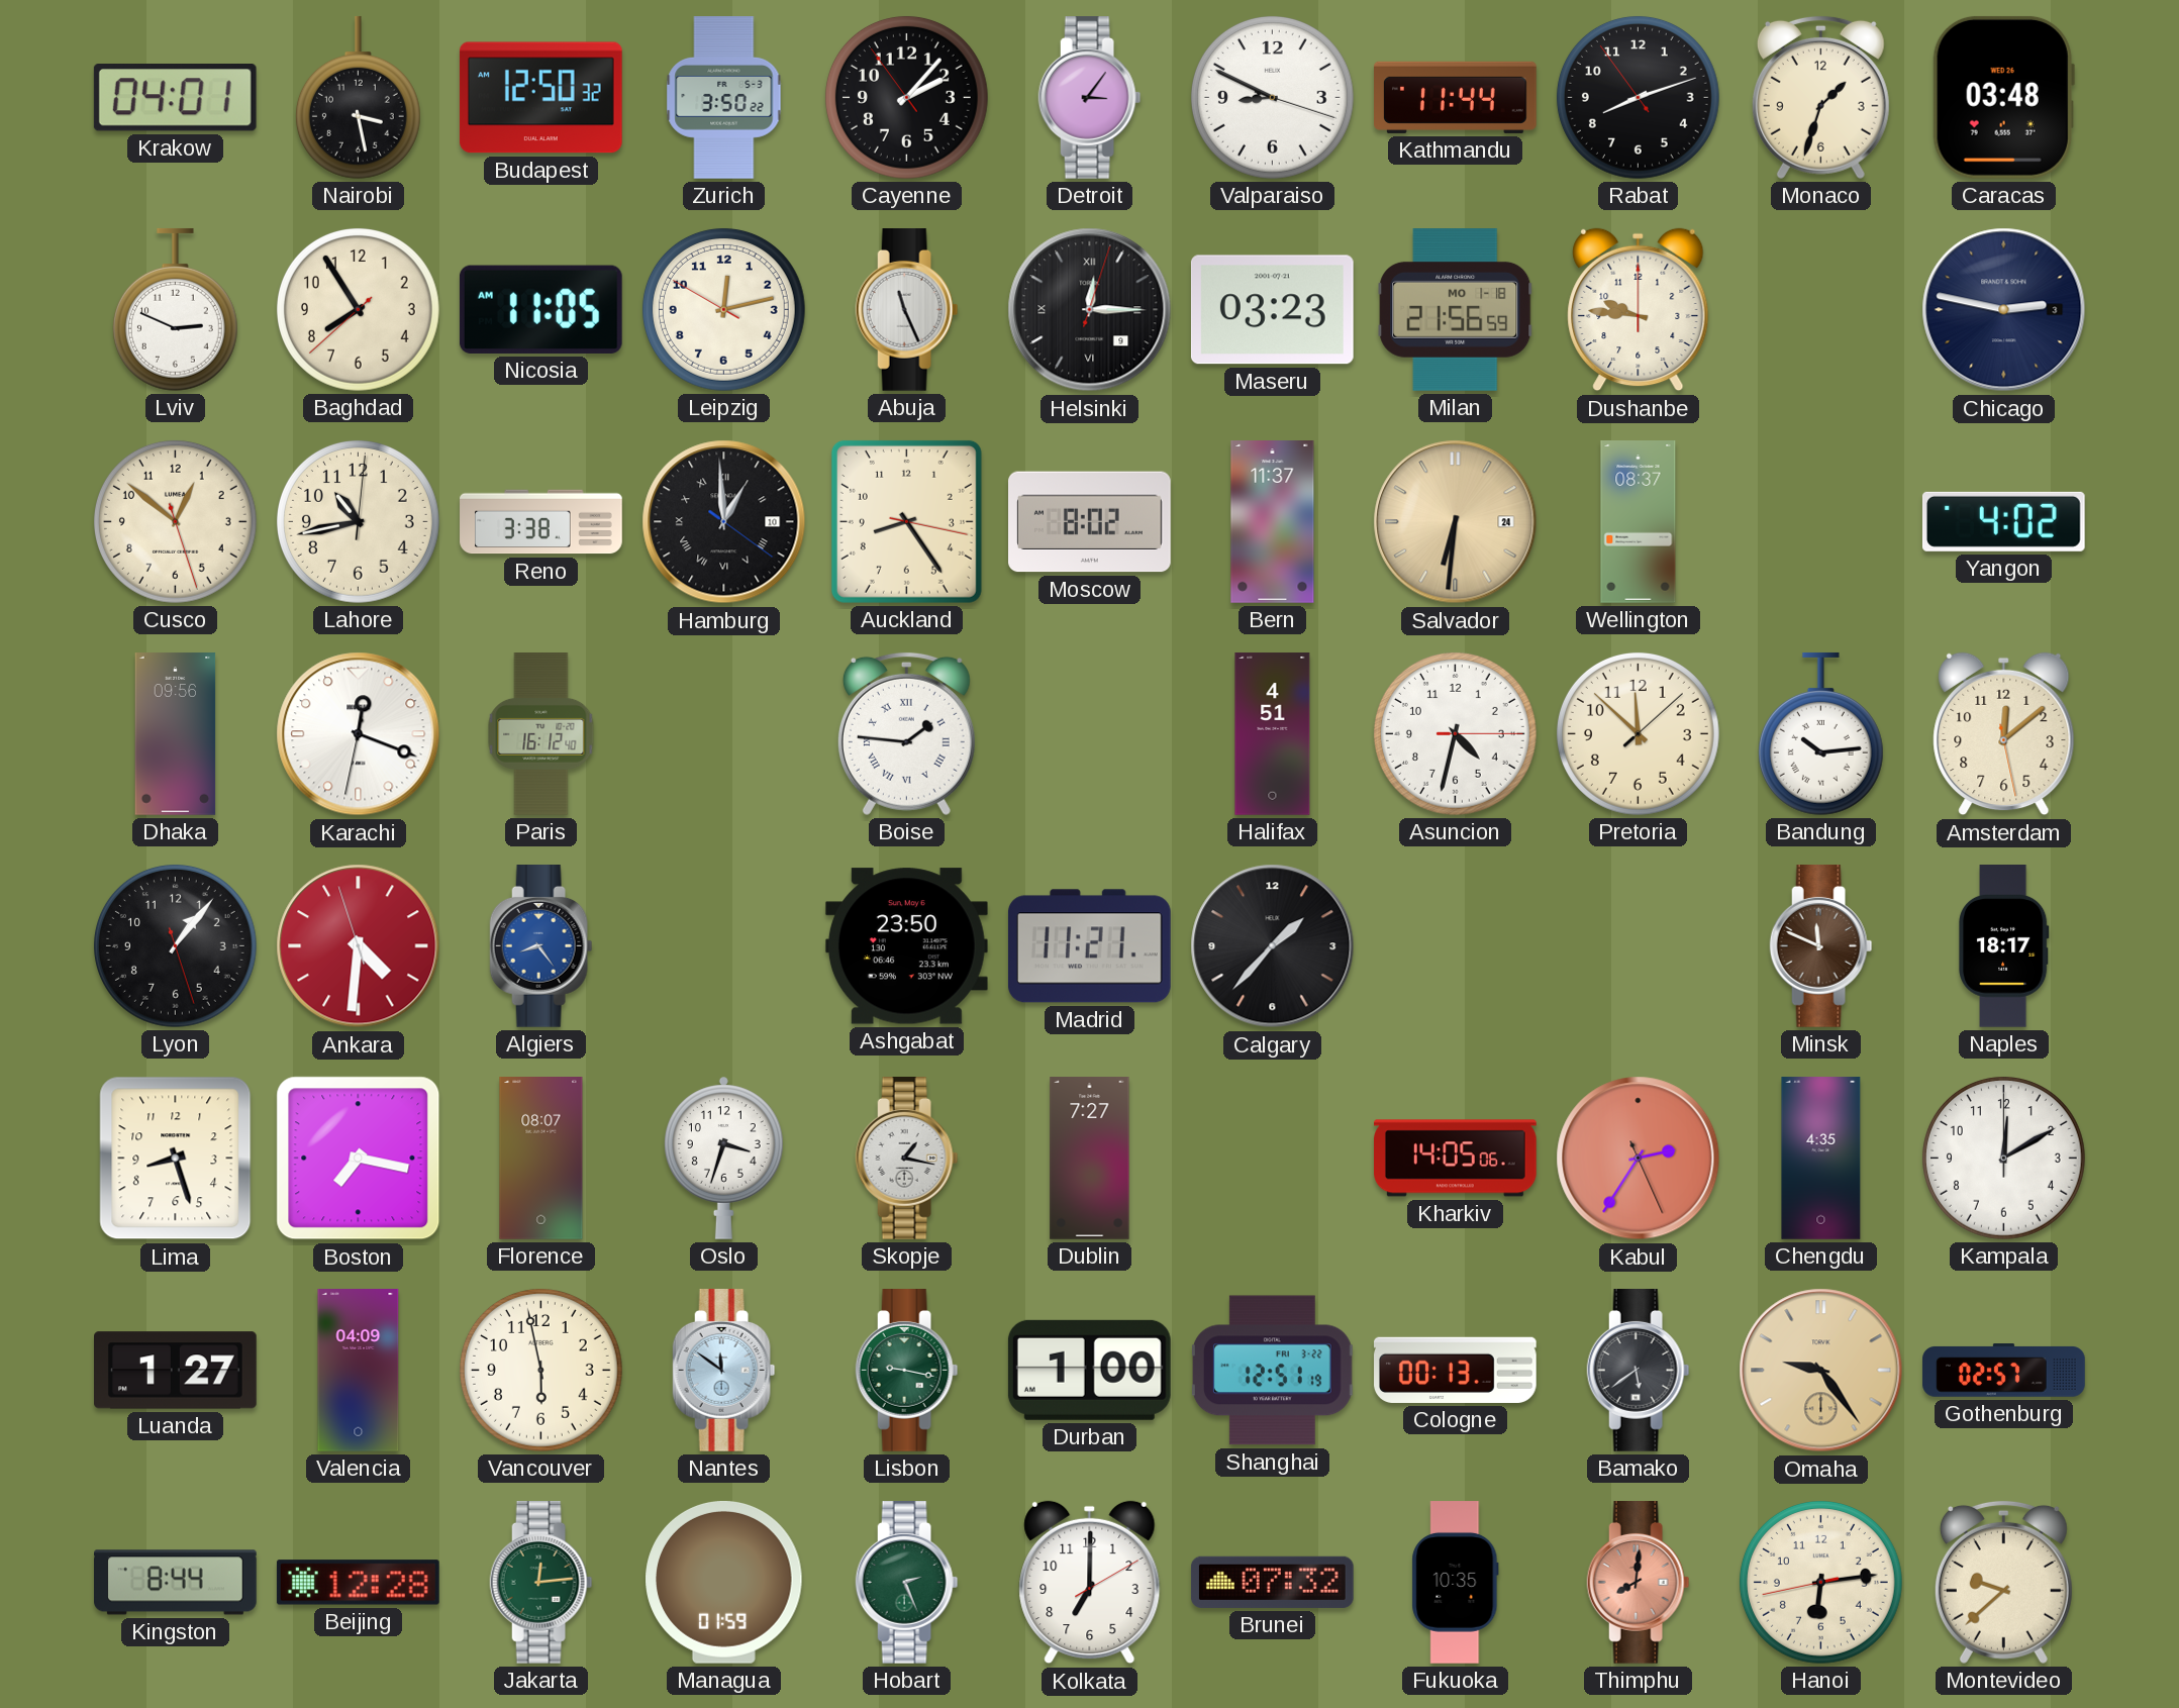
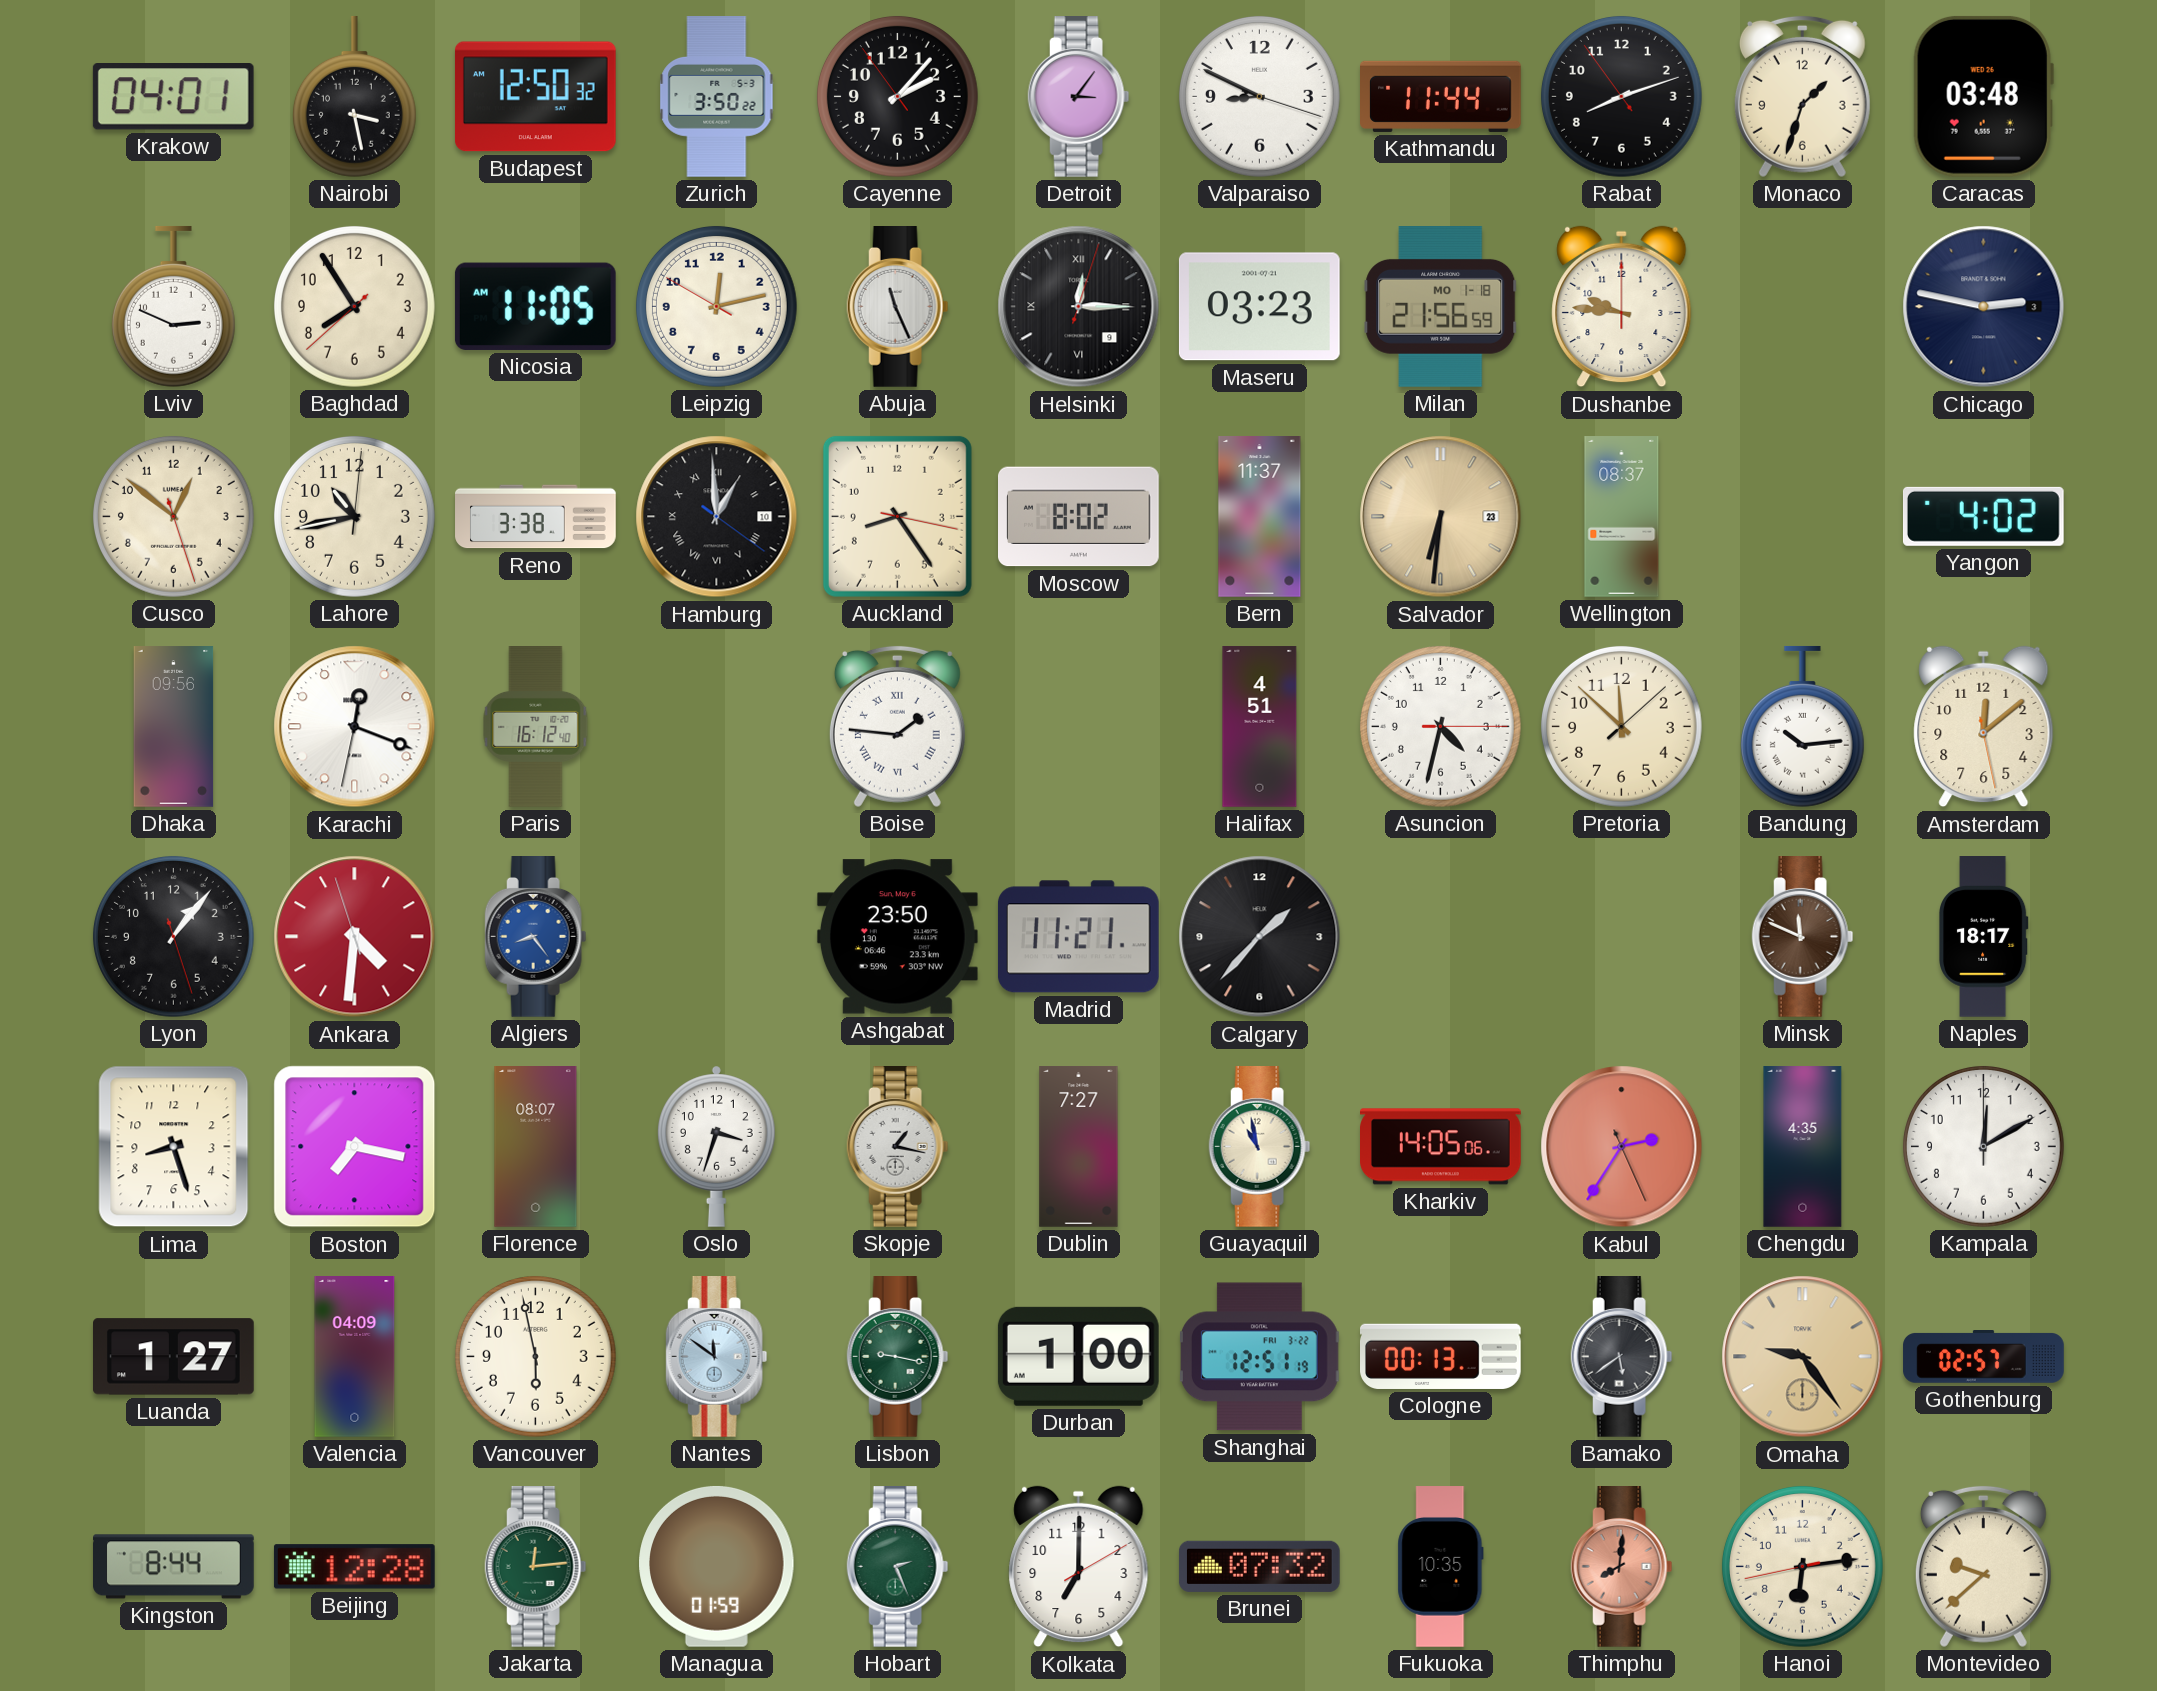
Salvador date: 24 -> 23
Guayaquil: none -> 10:58
